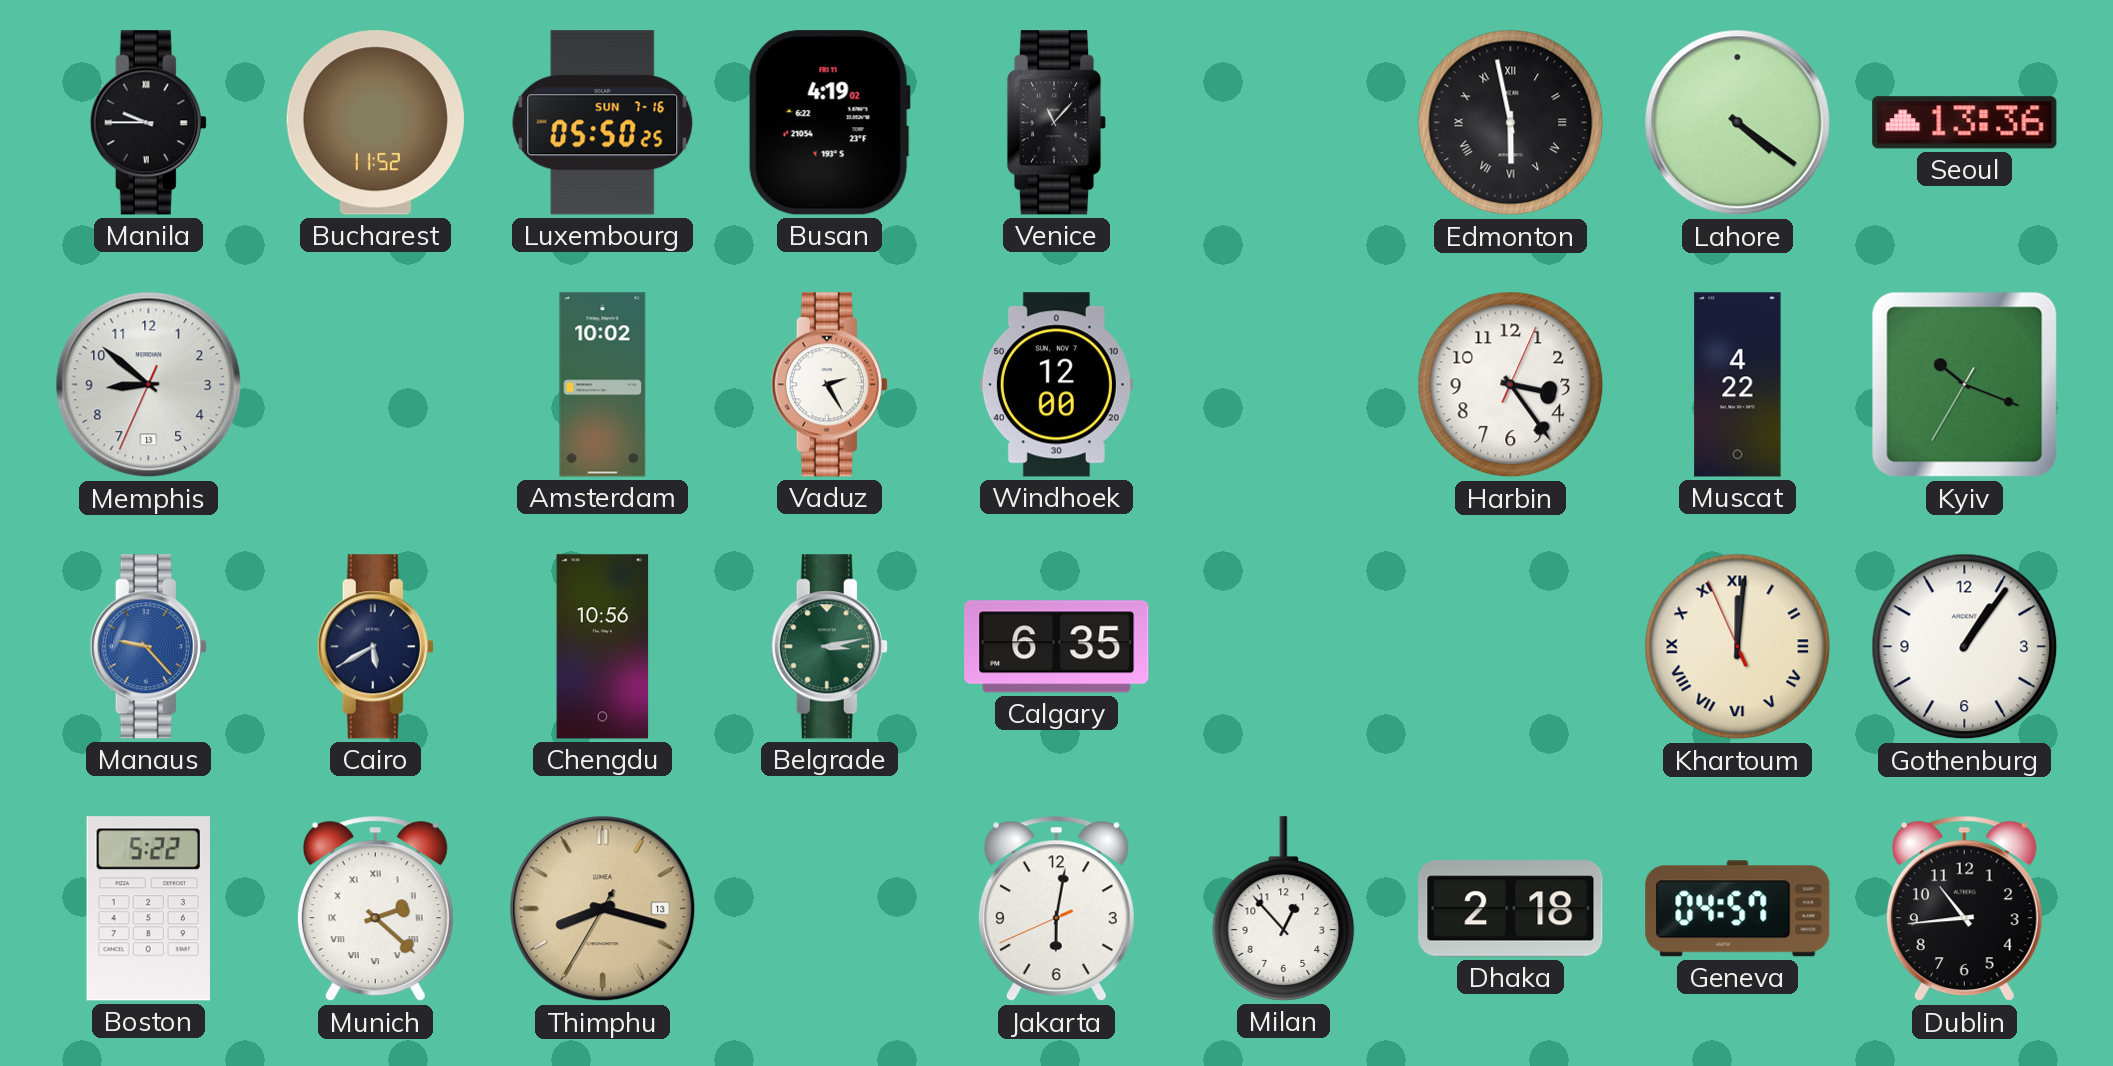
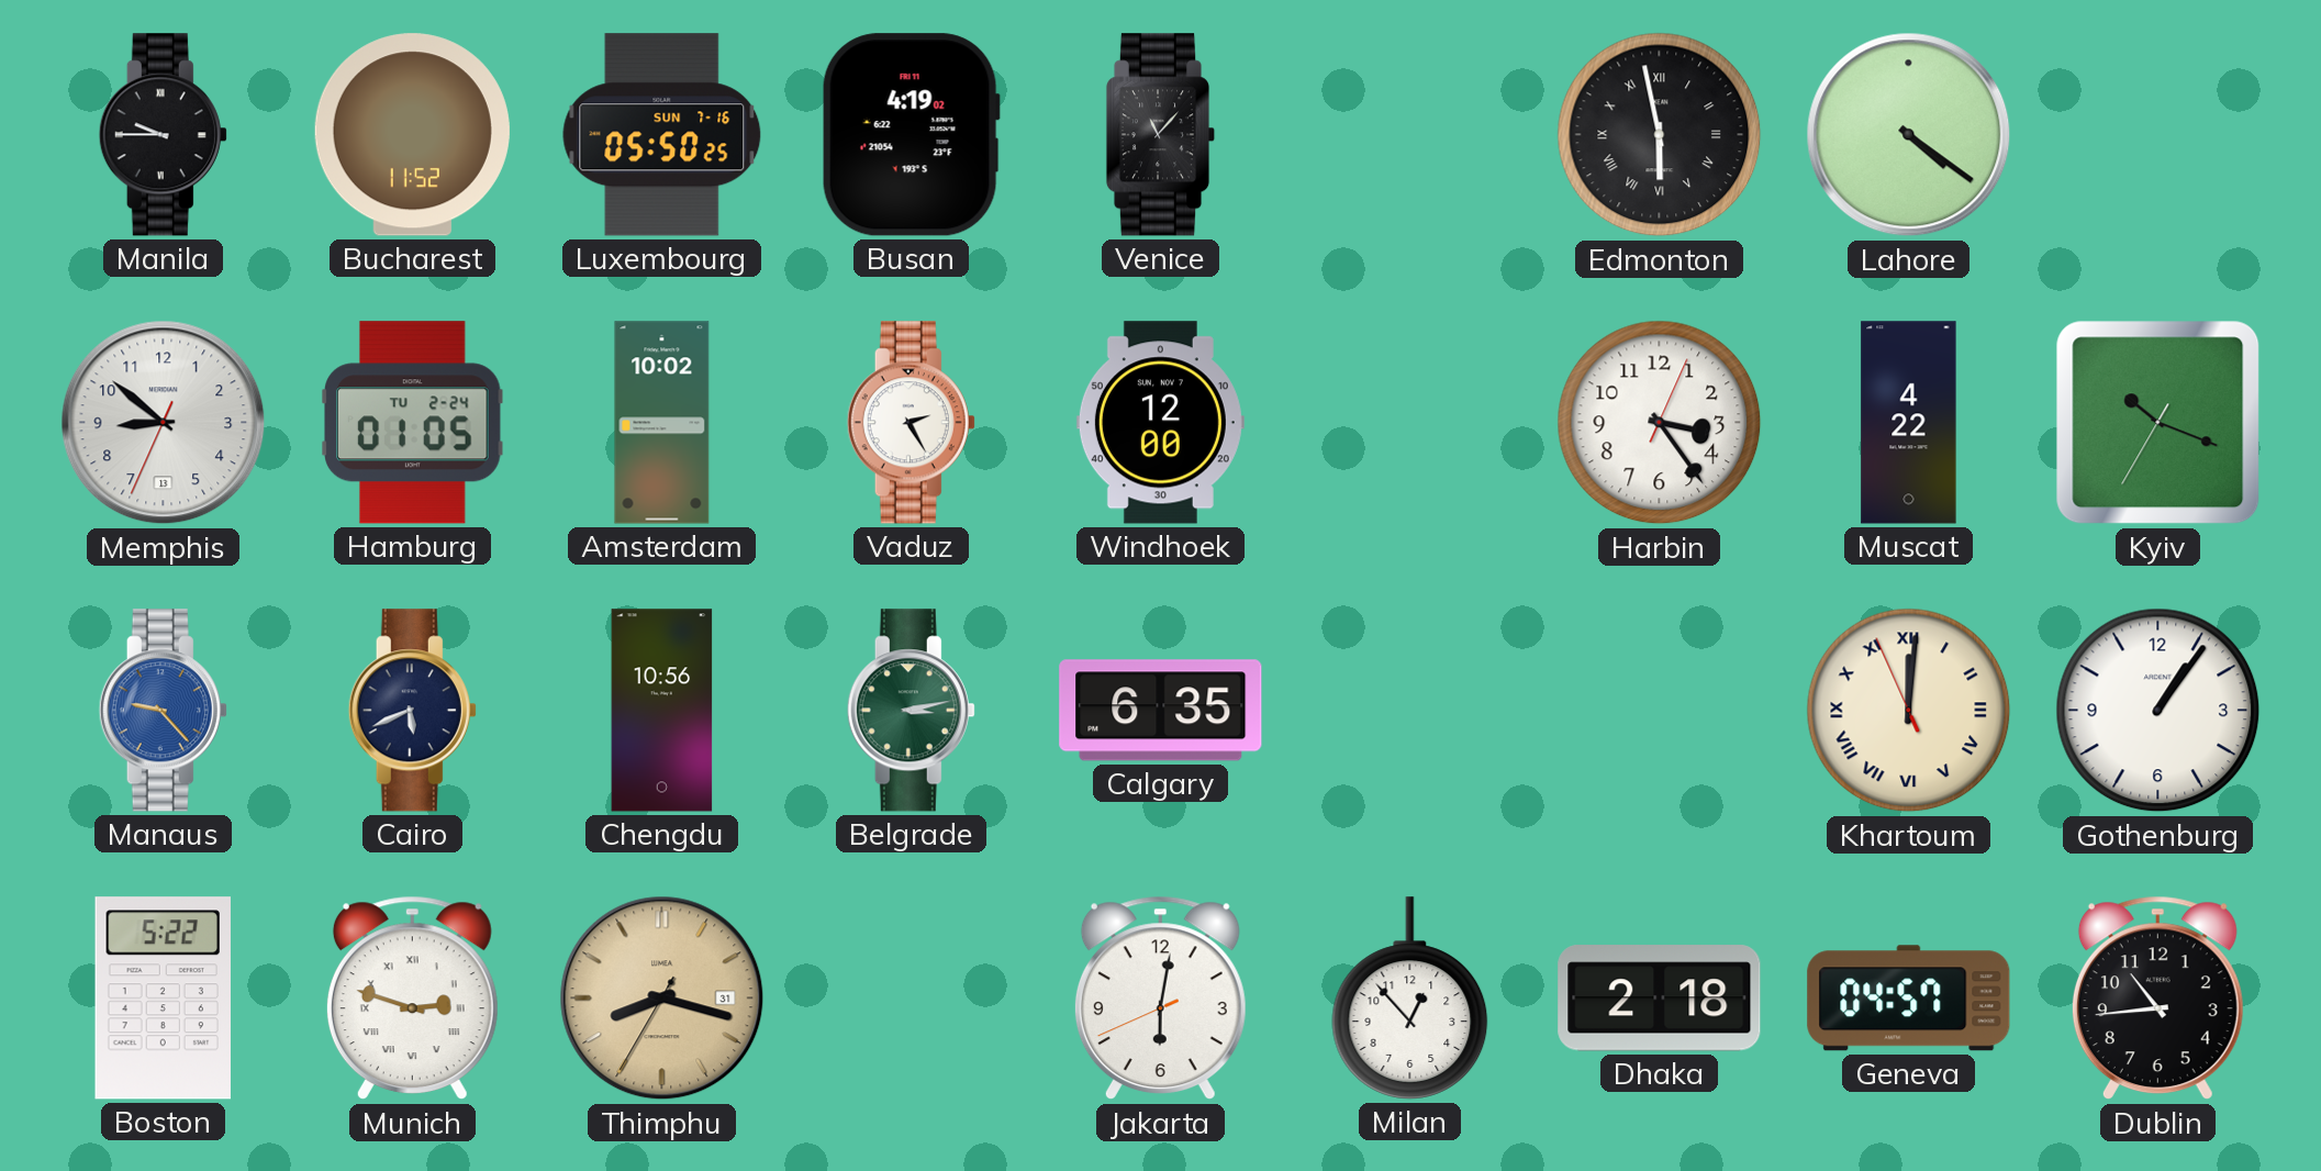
Seoul: 13:36 -> none
Hamburg: none -> 01:05
Cairo: 5:40 -> 5:41
Munich: 2:22 -> 2:48
Thimphu date: 13 -> 31
